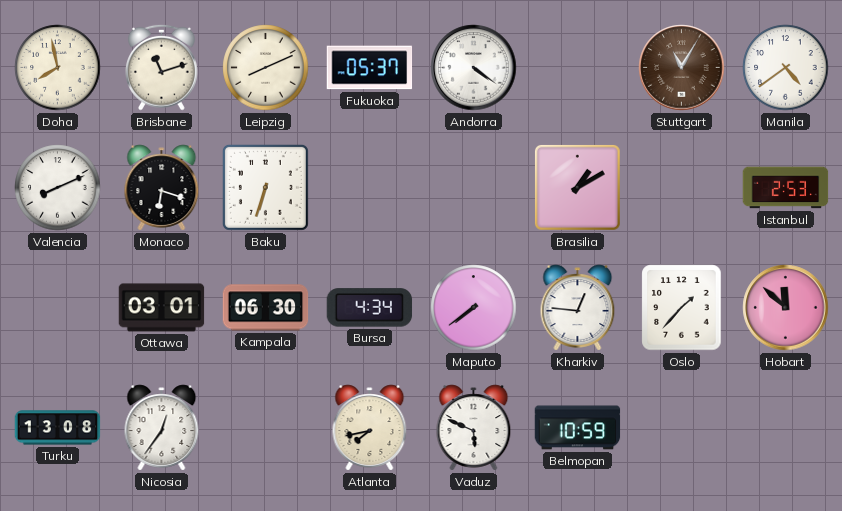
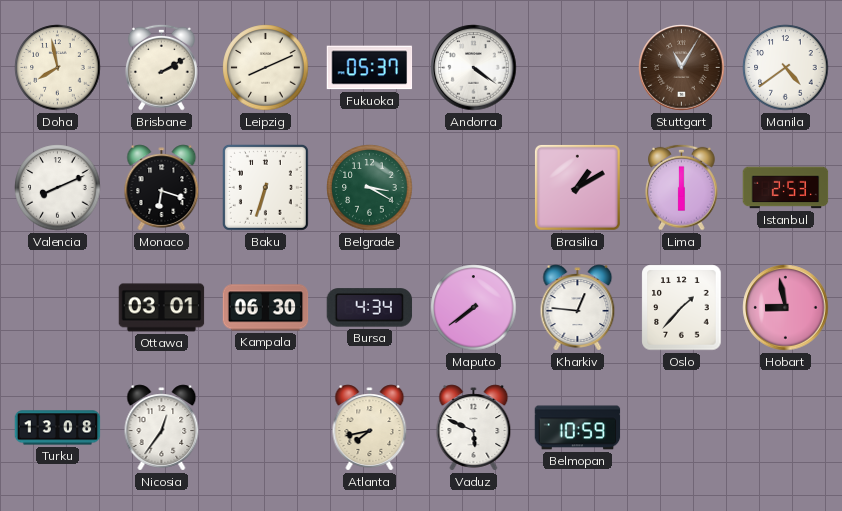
Brisbane: 11:12 -> 2:10
Belgrade: none -> 3:20
Lima: none -> 6:00
Hobart: 11:52 -> 8:58
